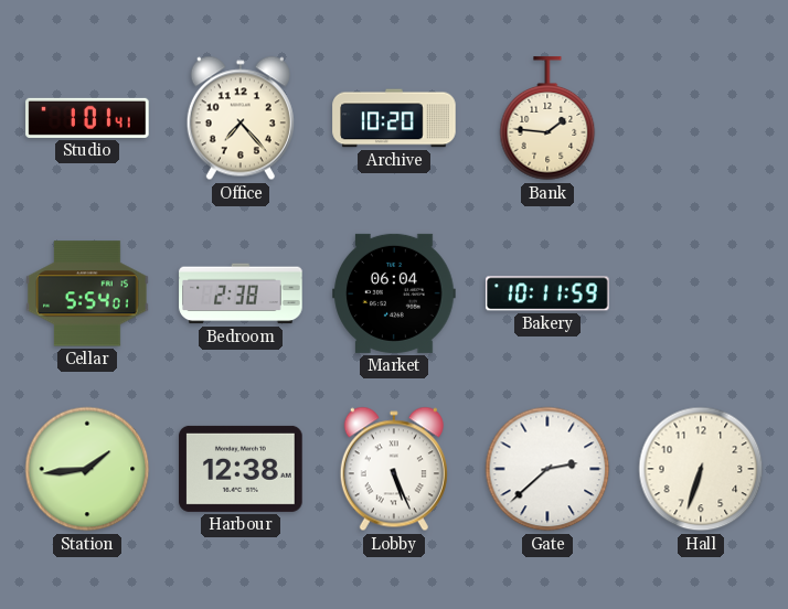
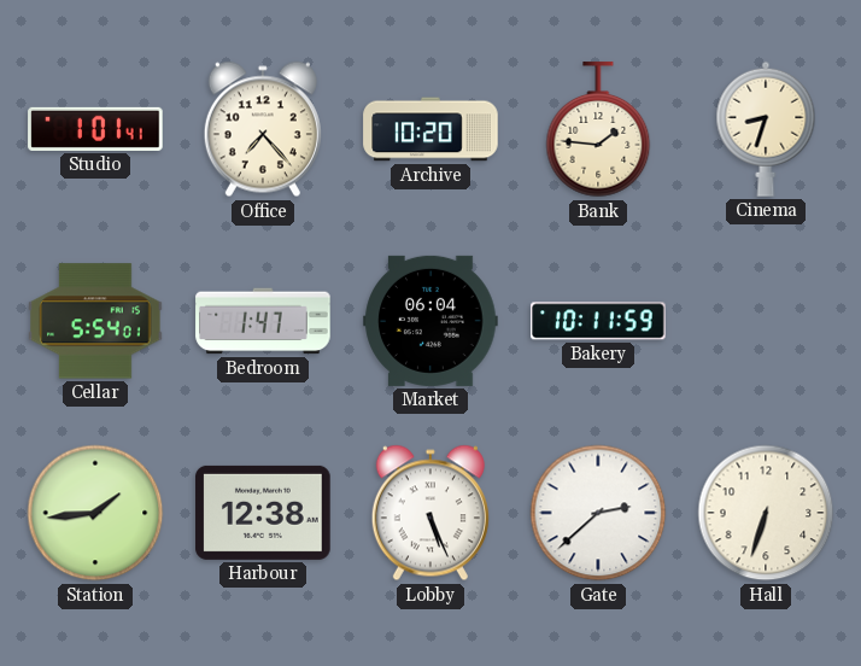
Cinema: none -> 8:33
Bedroom: 2:38 -> 1:47
